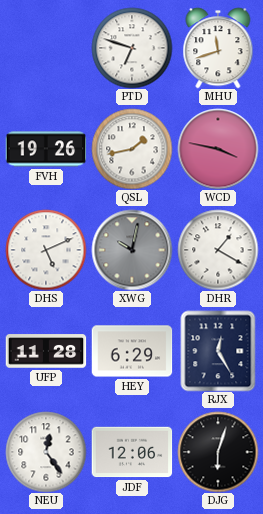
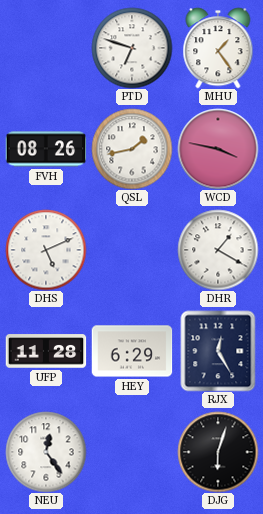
MHU: 11:42 -> 1:24
FVH: 19:26 -> 08:26
XWG: 10:02 -> none
JDF: 12:06 -> none
